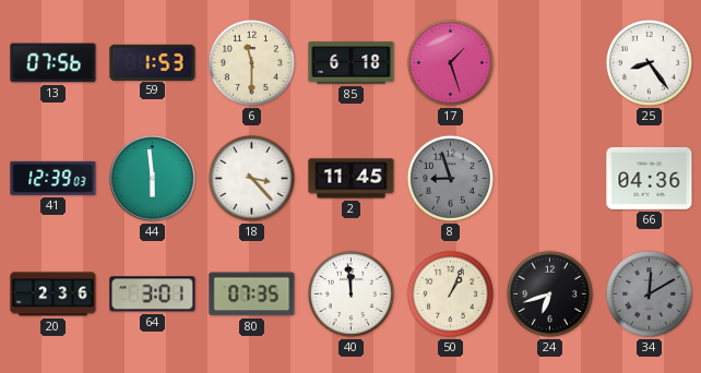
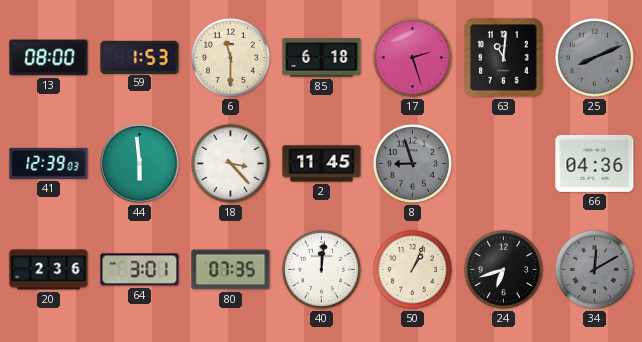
13: 07:56 -> 08:00
17: 1:27 -> 2:27
63: none -> 11:01
25: 8:24 -> 8:11
25 dial: white -> grey
40: 11:59 -> 12:01
